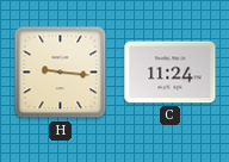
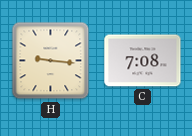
C: 11:24 -> 7:08
